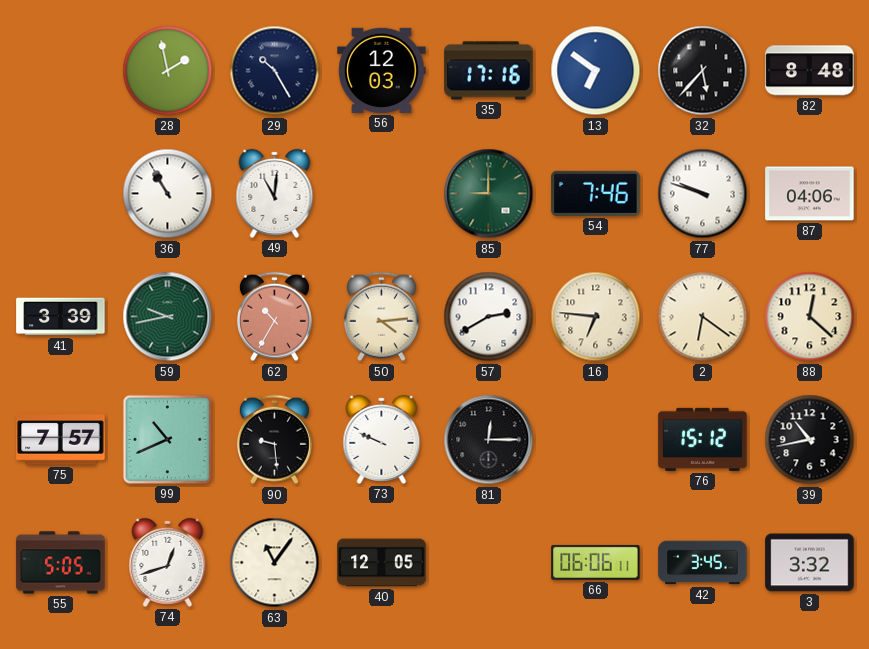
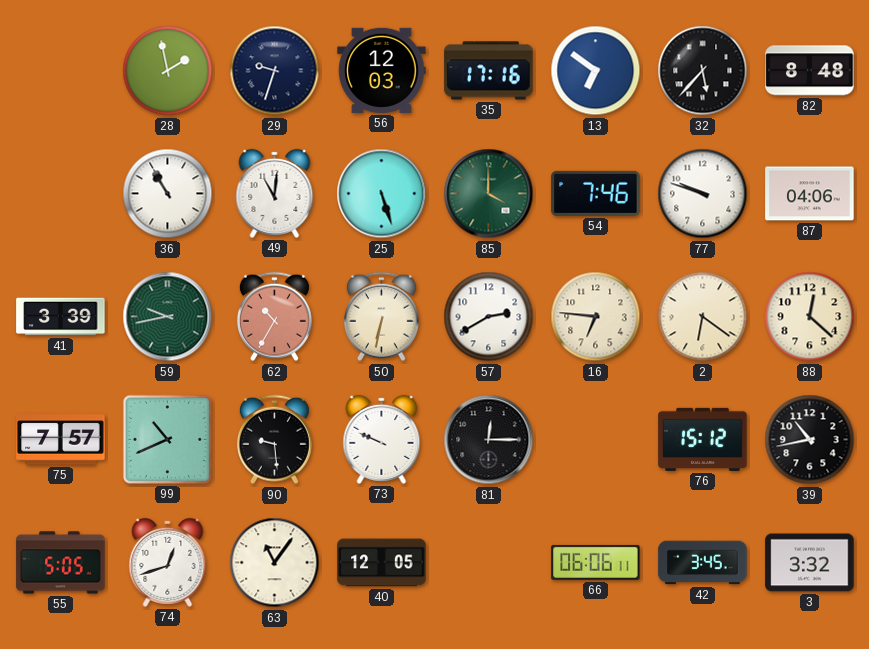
29: 10:25 -> 9:33
25: none -> 5:27
85: 9:00 -> 4:00
50: 4:14 -> 6:32
